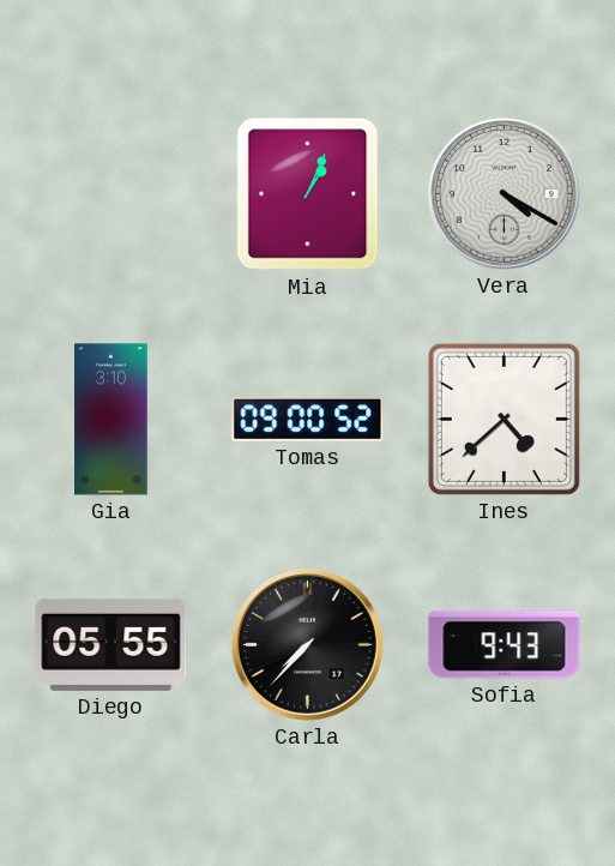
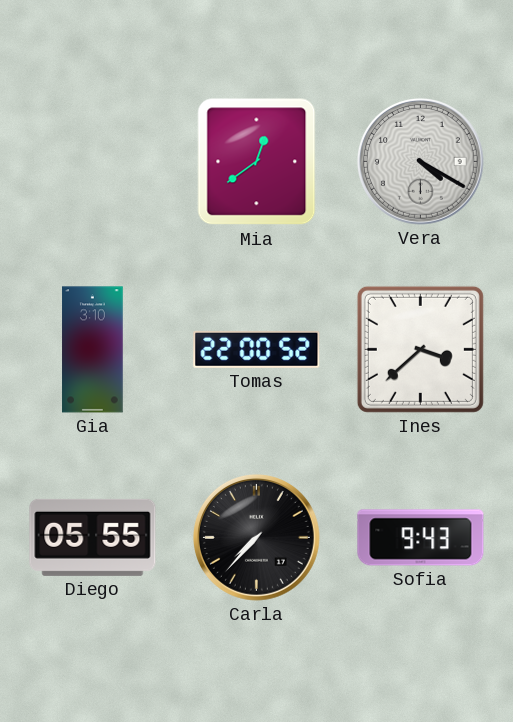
Mia: 1:04 -> 12:39
Tomas: 09:00 -> 22:00
Ines: 4:38 -> 3:38
